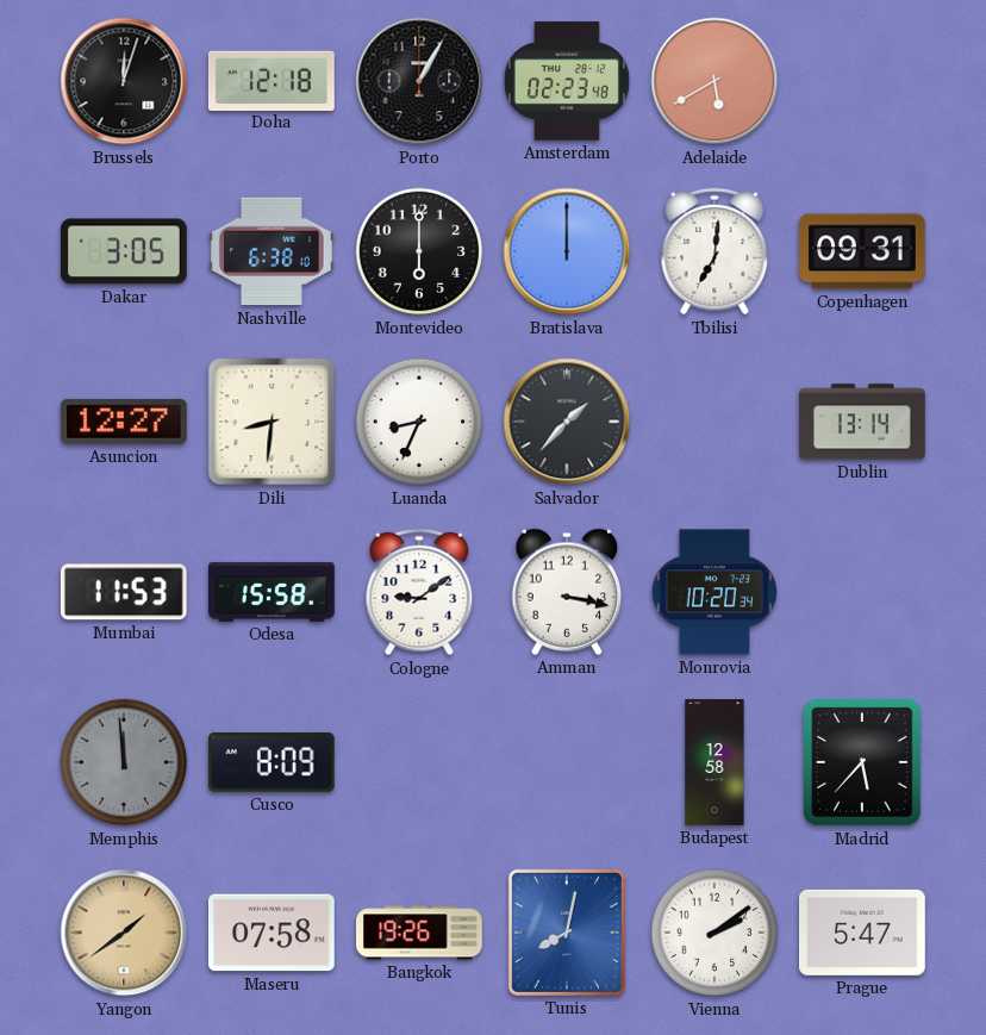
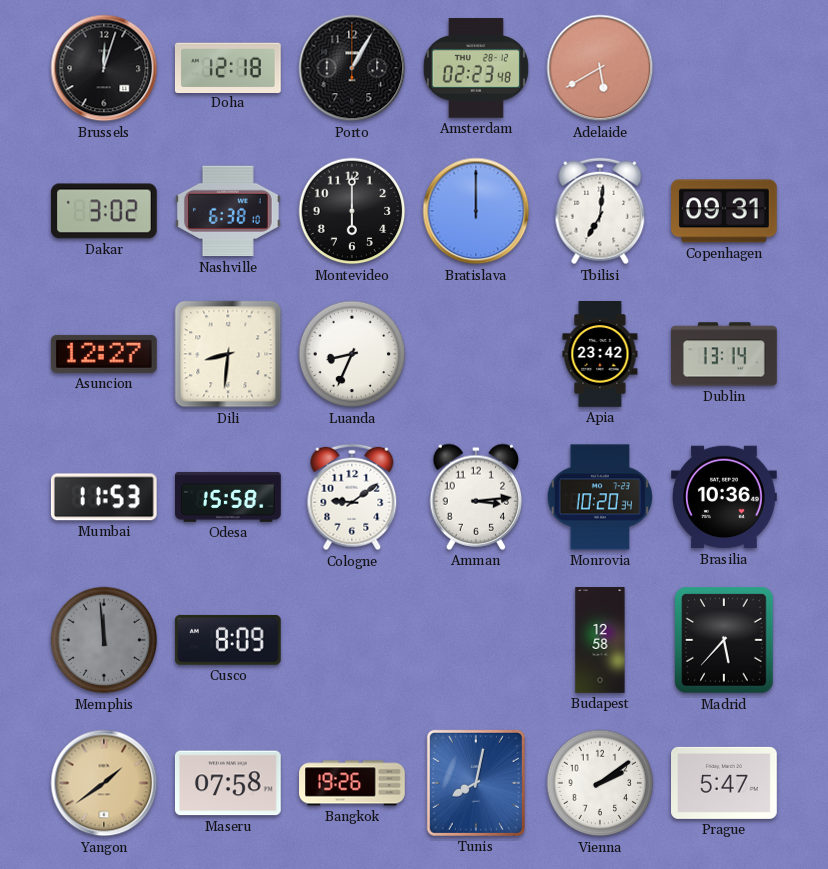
Dakar: 3:05 -> 3:02
Salvador: 1:37 -> none
Apia: none -> 23:42
Amman: 3:17 -> 3:14
Brasilia: none -> 10:36
